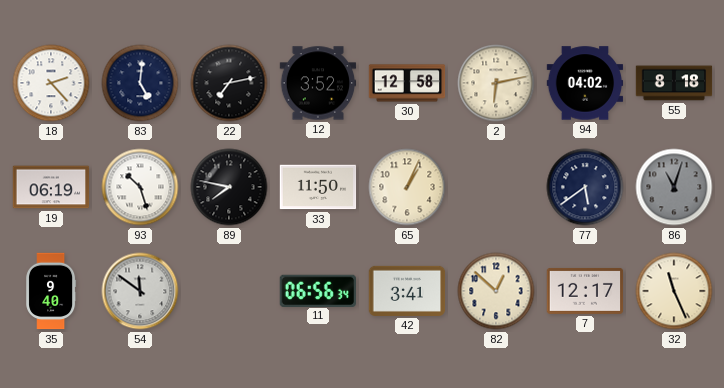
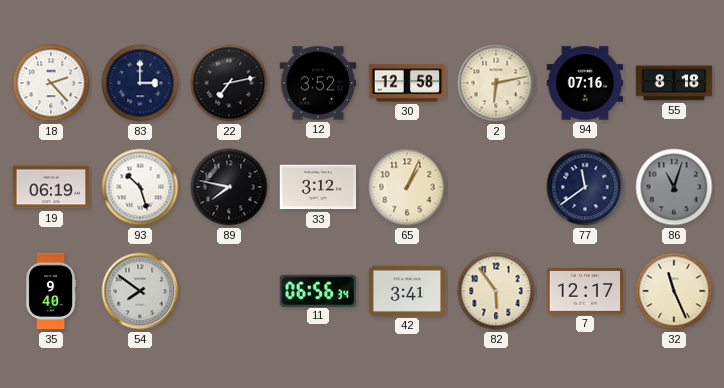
83: 5:01 -> 3:00
94: 04:02 -> 07:16
33: 11:50 -> 3:12
77: 5:39 -> 11:39
54: 11:51 -> 7:51
82: 12:52 -> 5:54
